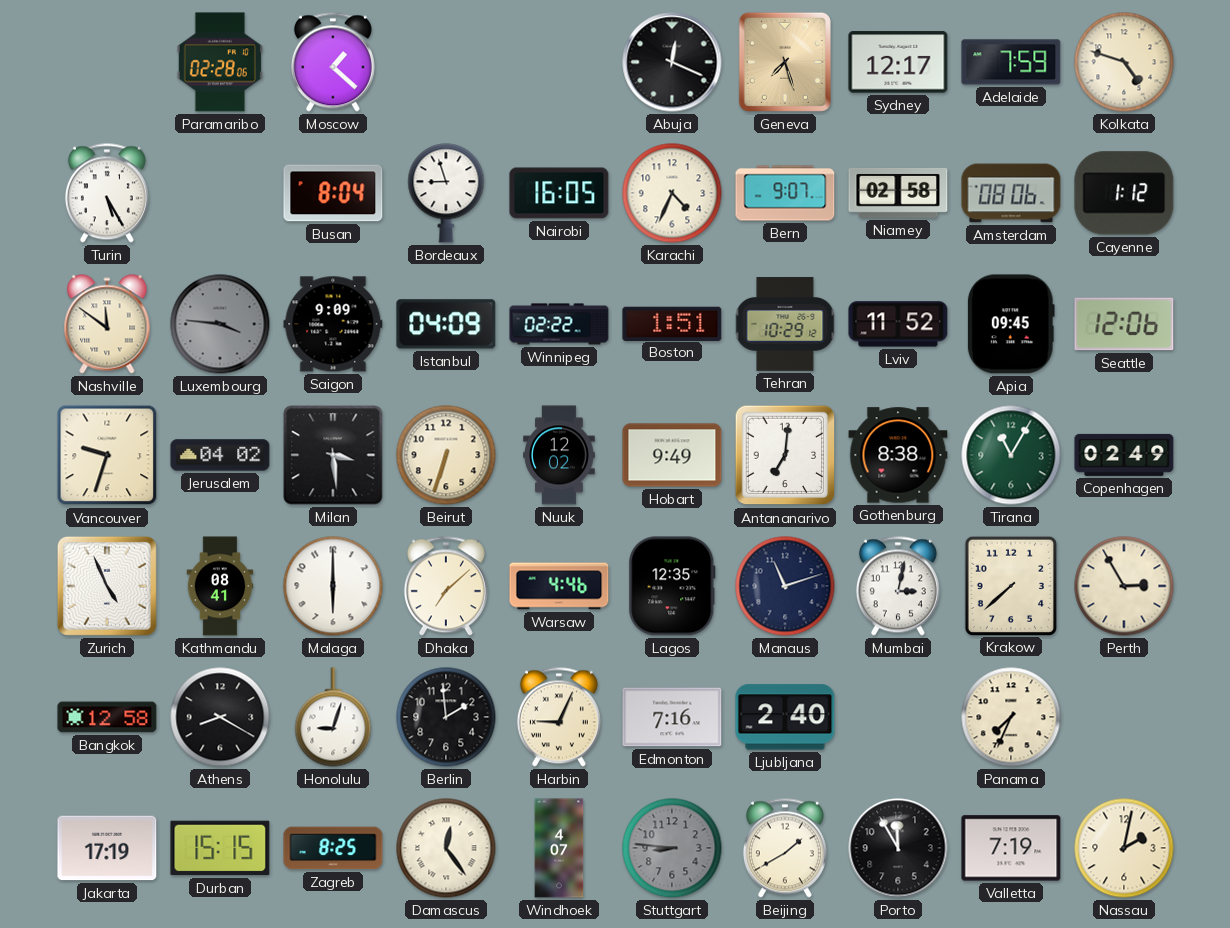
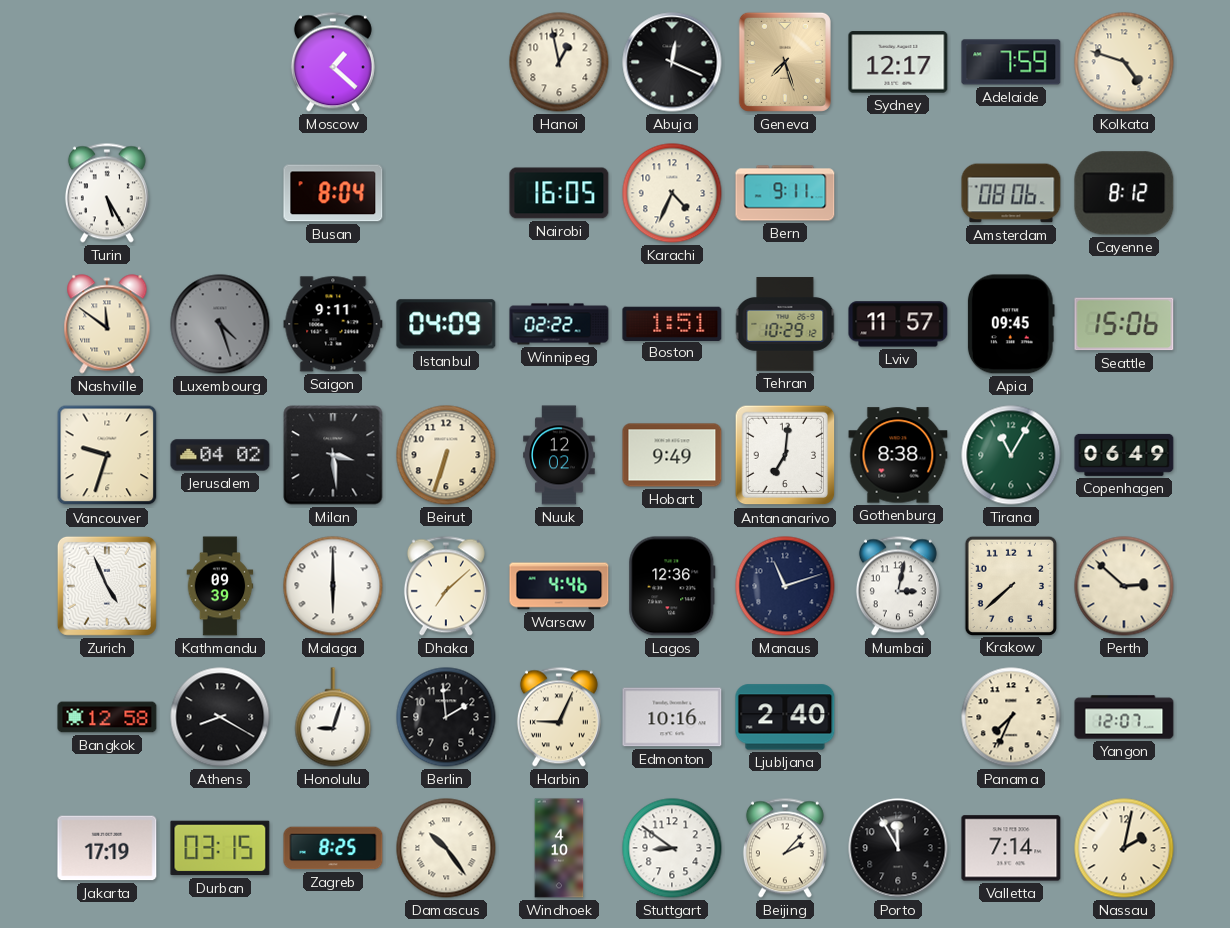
Paramaribo: 02:28 -> none
Hanoi: none -> 12:58
Bordeaux: 8:57 -> none
Bern: 9:07 -> 9:11
Niamey: 02:58 -> none
Cayenne: 1:12 -> 8:12
Luxembourg: 3:46 -> 4:27
Saigon: 9:09 -> 9:11
Lviv: 11:52 -> 11:57
Seattle: 12:06 -> 15:06
Copenhagen: 02:49 -> 06:49
Kathmandu: 08:41 -> 09:39
Lagos: 12:35 -> 12:36
Perth: 2:55 -> 2:52
Edmonton: 7:16 -> 10:16
Yangon: none -> 12:07
Durban: 15:15 -> 03:15
Damascus: 12:24 -> 10:24
Windhoek: 4:07 -> 4:10
Stuttgart: 8:46 -> 8:51
Stuttgart dial: grey -> white
Beijing: 1:40 -> 2:07
Valletta: 7:19 -> 7:14
